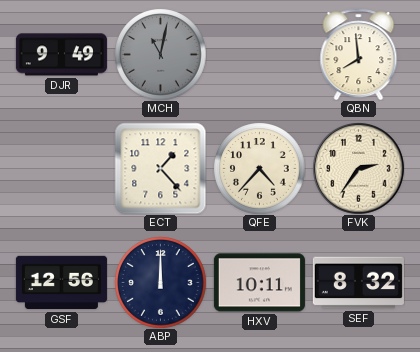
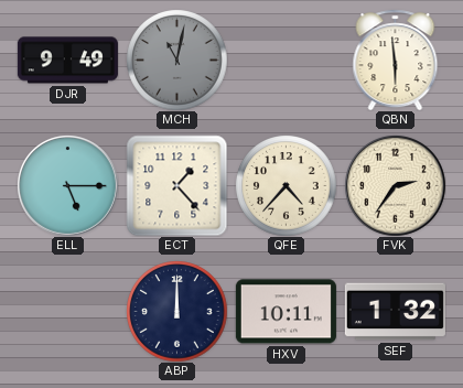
QBN: 7:59 -> 5:59
ELL: none -> 5:15
GSF: 12:56 -> none
SEF: 8:32 -> 1:32
